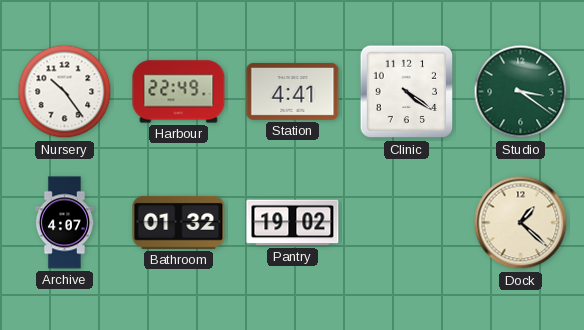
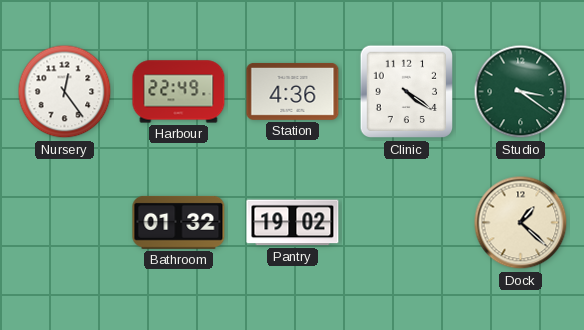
Nursery: 10:24 -> 12:24
Station: 4:41 -> 4:36
Archive: 4:07 -> none
